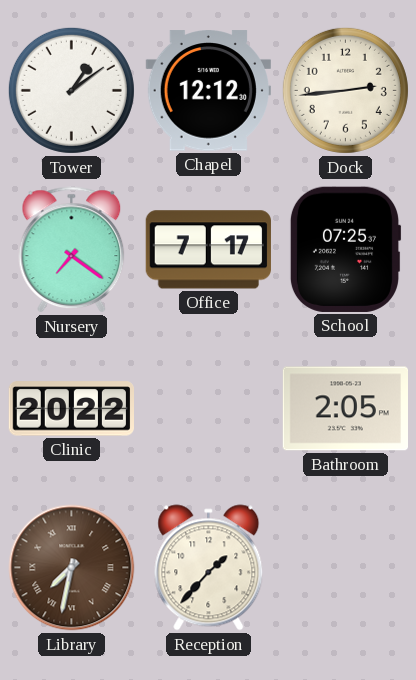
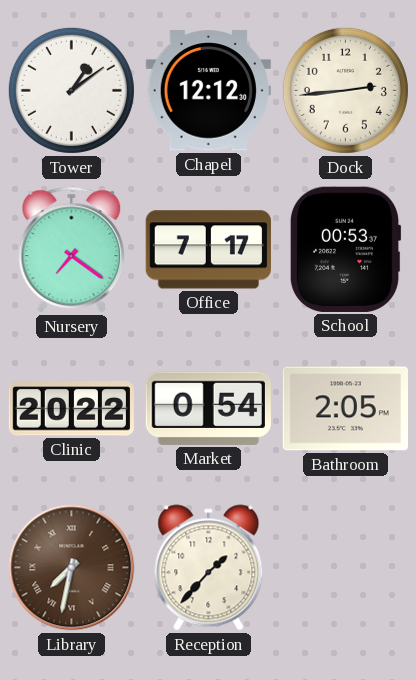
School: 07:25 -> 00:53
Market: none -> 0:54
